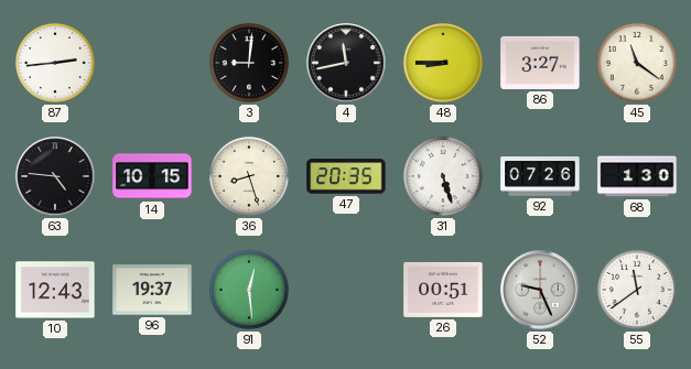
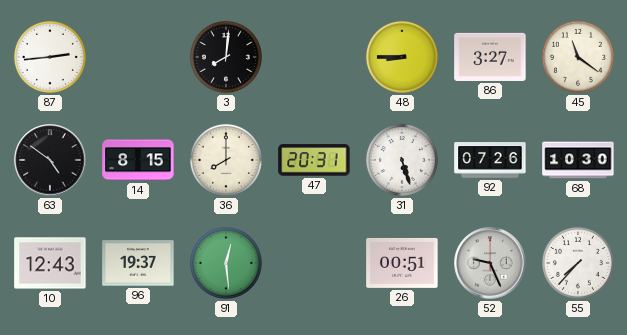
3: 9:01 -> 8:01
4: 11:43 -> none
63: 4:46 -> 4:51
14: 10:15 -> 8:15
36: 8:27 -> 8:00
47: 20:35 -> 20:31
68: 1:30 -> 10:30
55: 11:39 -> 7:37
